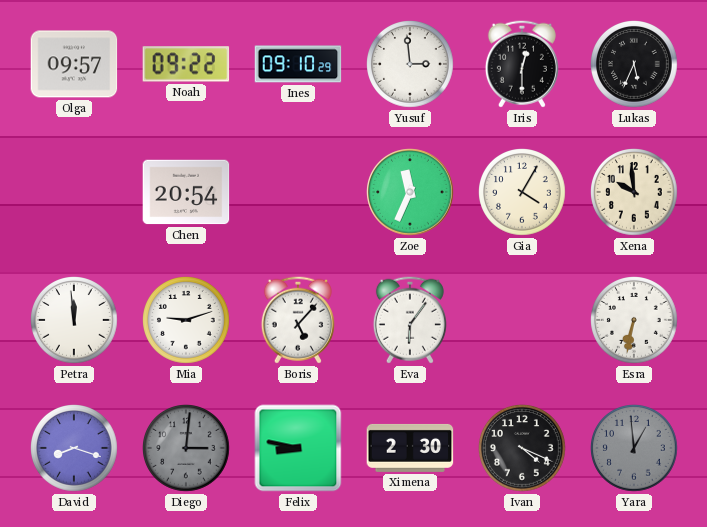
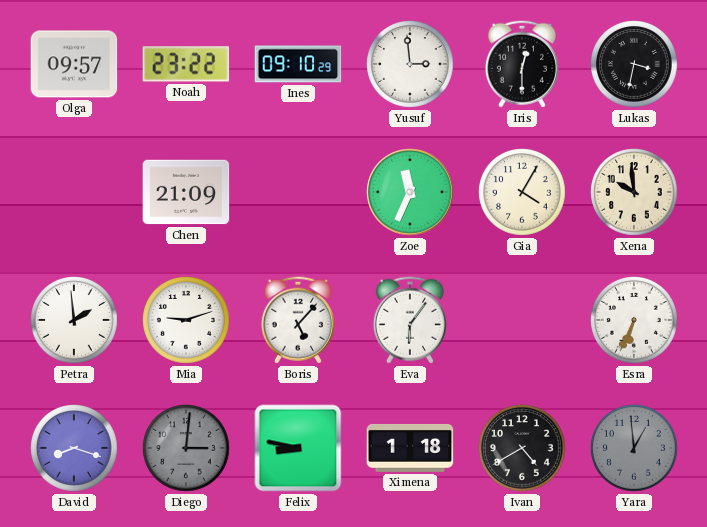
Noah: 09:22 -> 23:22
Lukas: 5:34 -> 3:32
Chen: 20:54 -> 21:09
Petra: 11:59 -> 1:59
Esra: 6:32 -> 6:34
Ximena: 2:30 -> 1:18
Ivan: 4:19 -> 4:40
